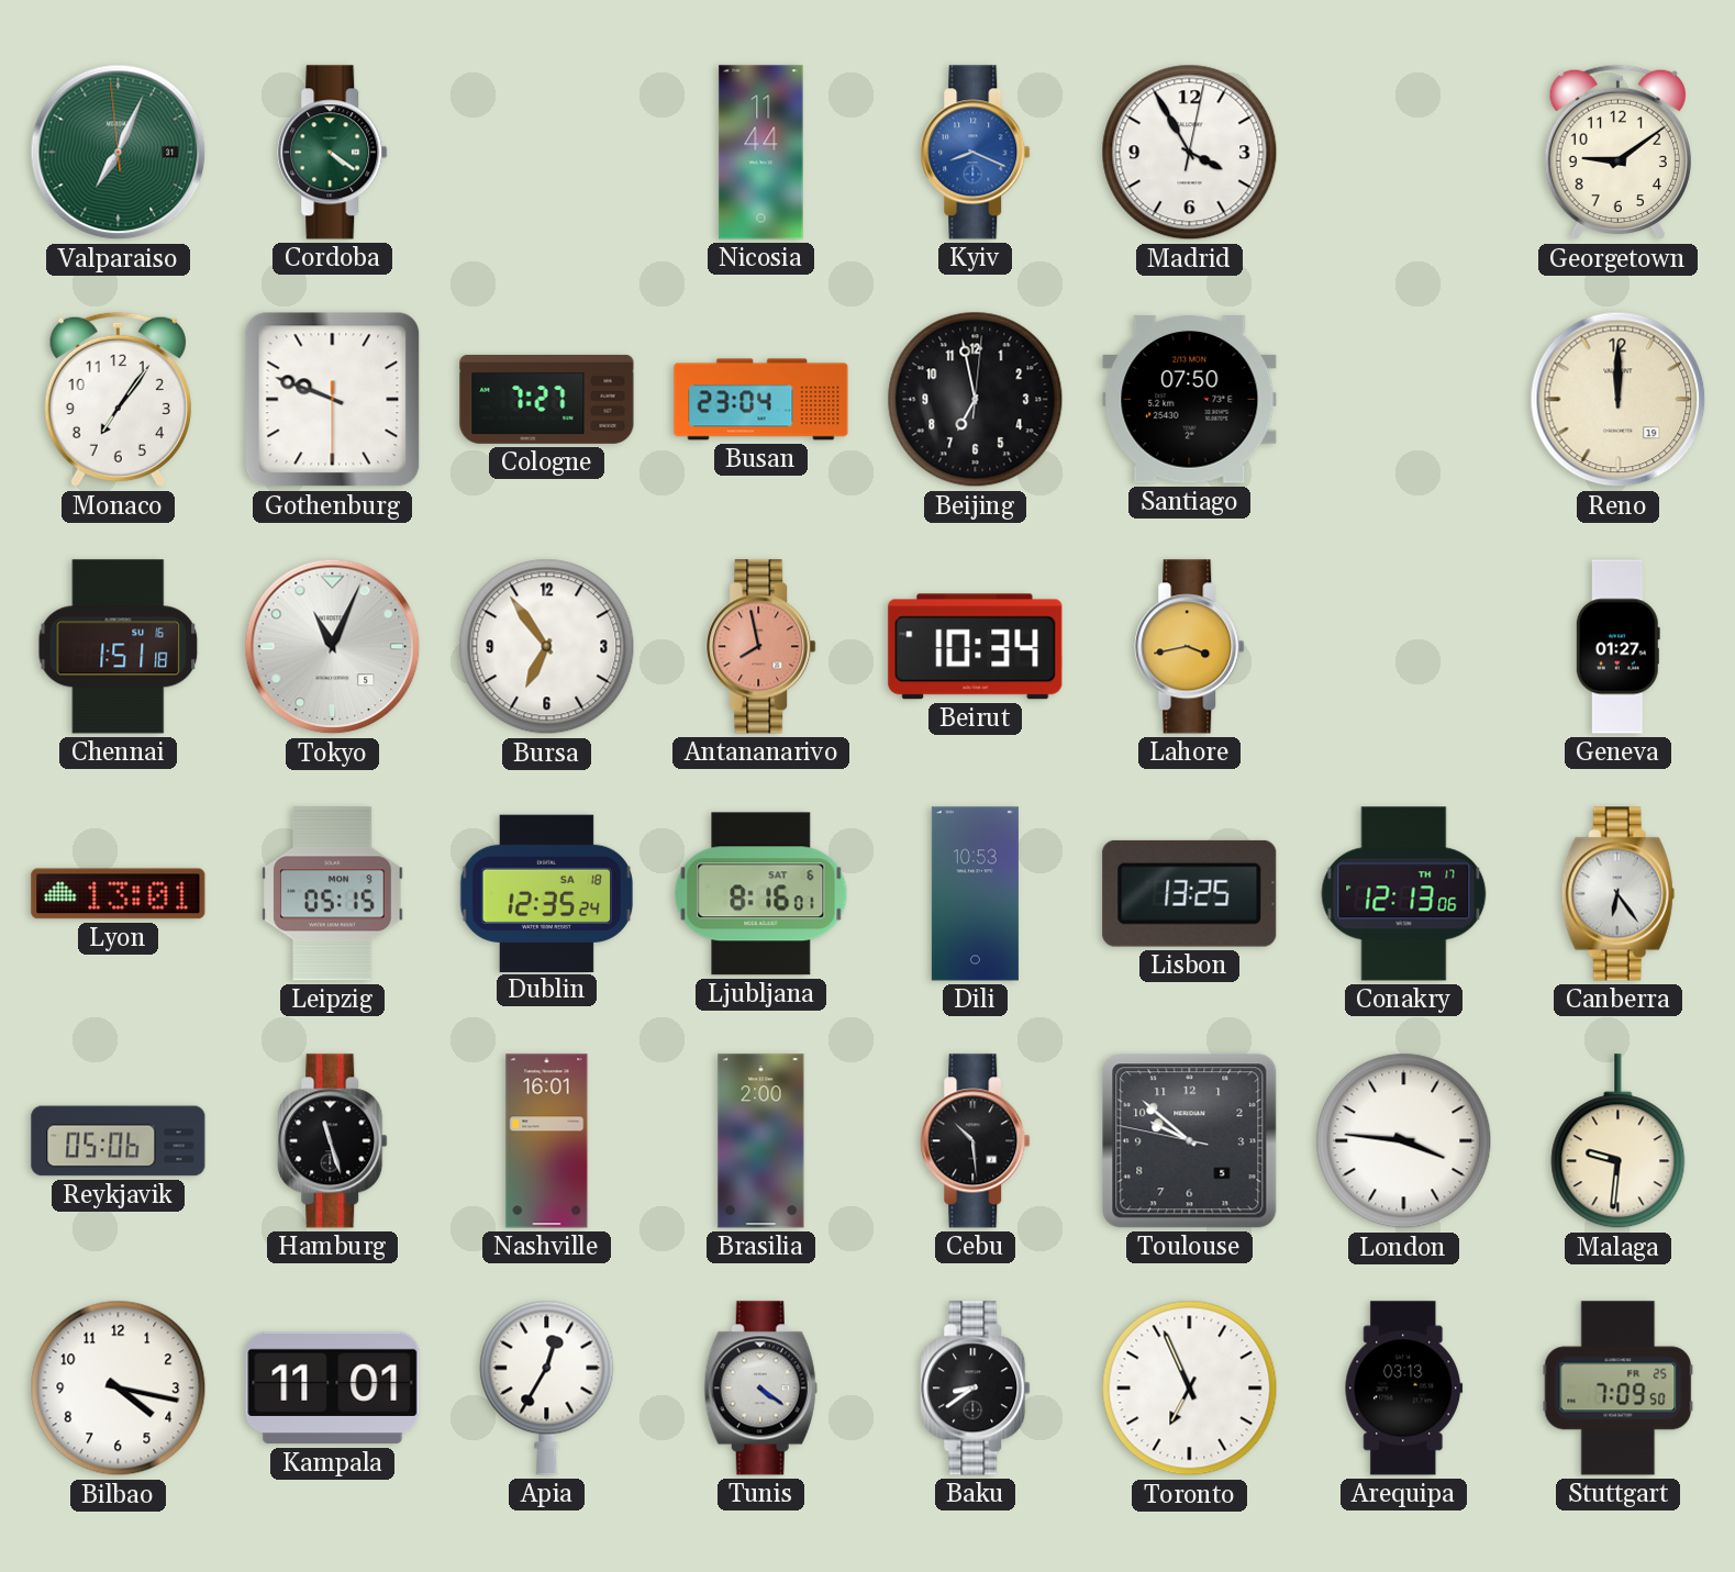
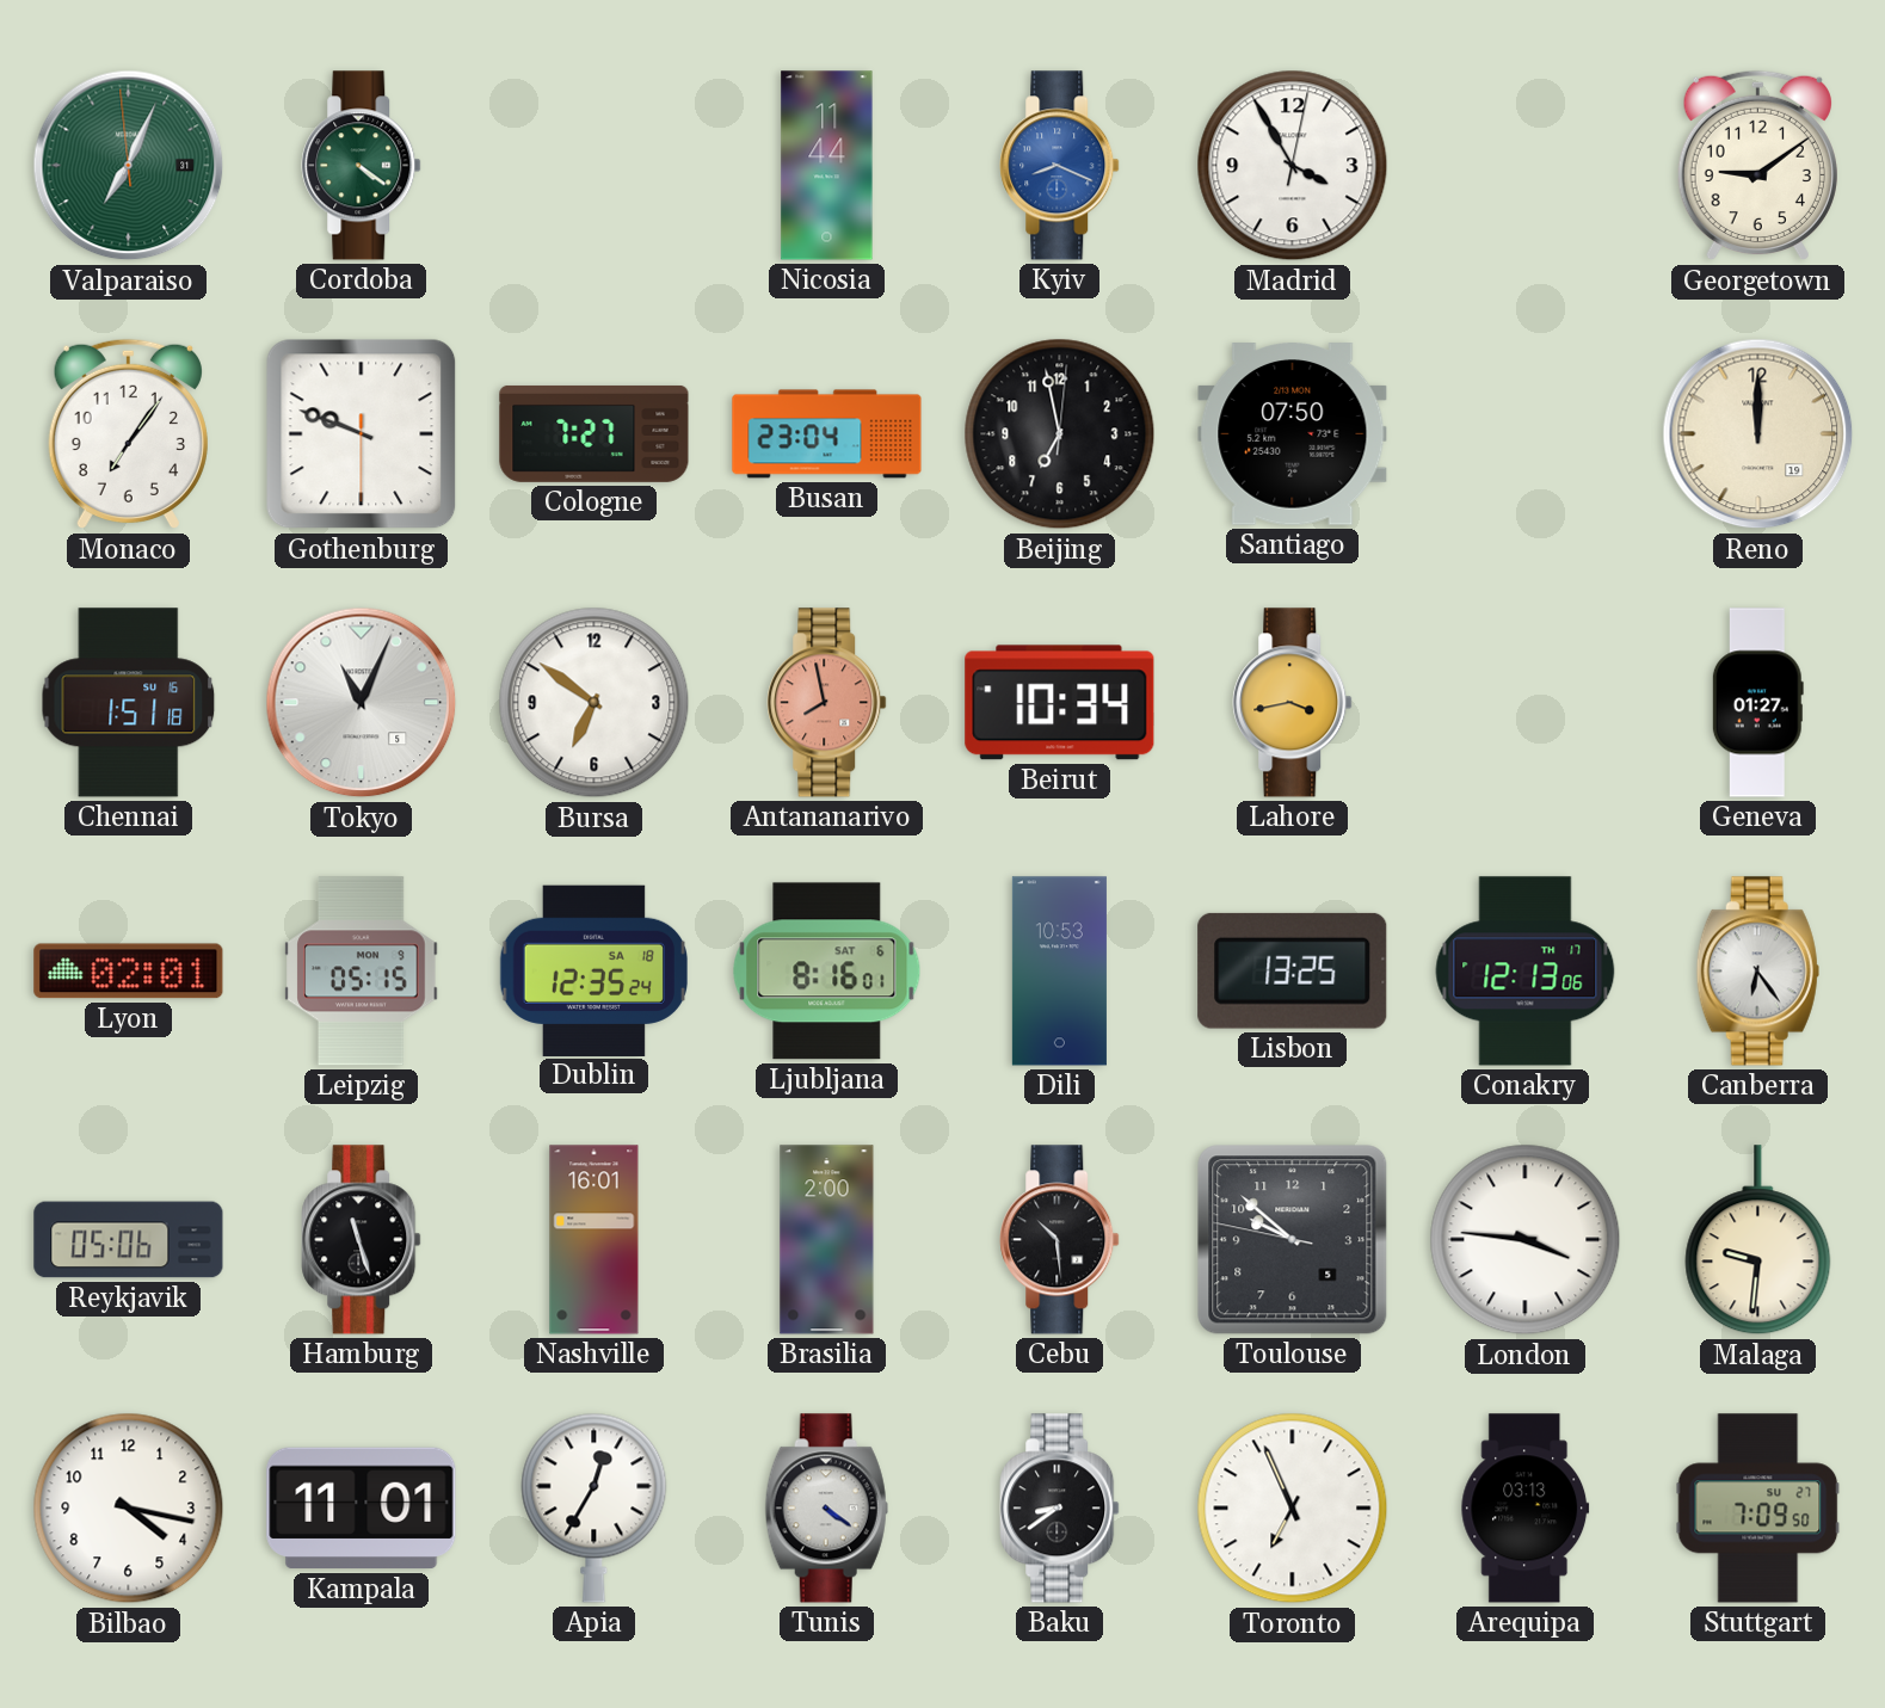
Bursa: 6:54 -> 6:51
Lyon: 13:01 -> 02:01
Stuttgart date: FR 25 -> SU 27
